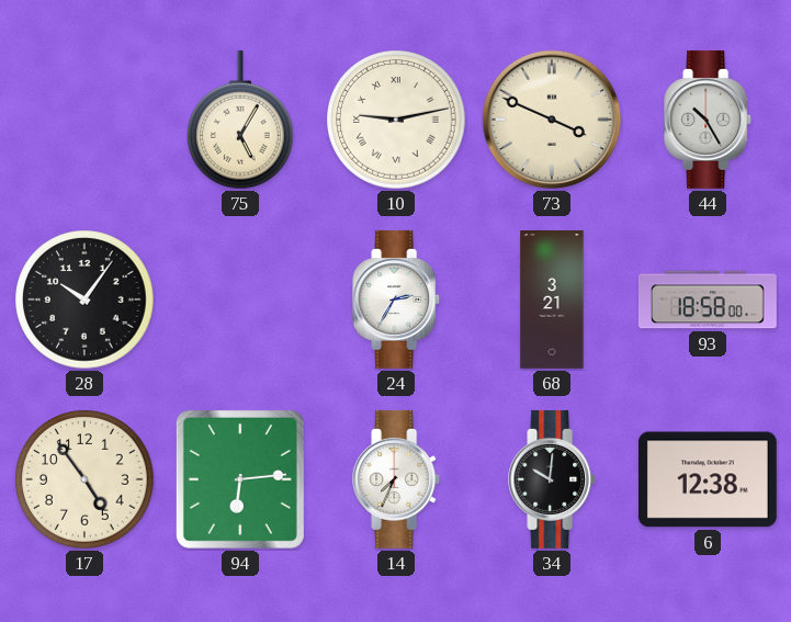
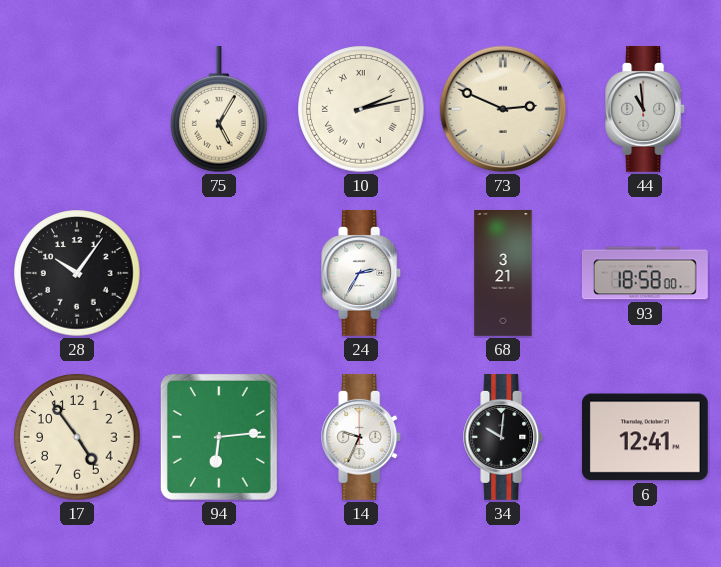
10: 9:13 -> 2:13
73: 3:49 -> 2:49
44: 10:25 -> 10:59
14: 7:34 -> 9:34
6: 12:38 -> 12:41
